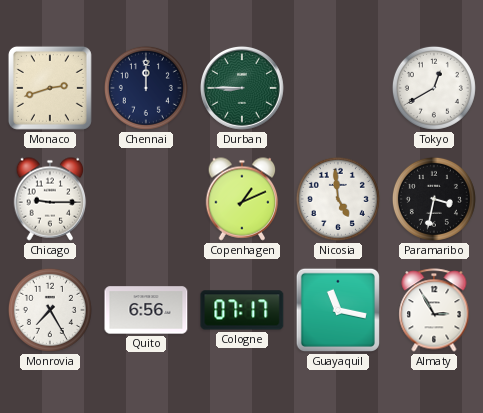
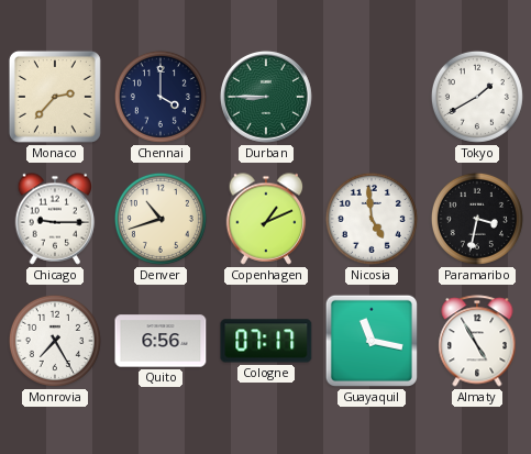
Monaco: 2:42 -> 2:37
Chennai: 12:00 -> 4:00
Tokyo: 12:40 -> 1:40
Denver: none -> 10:42
Almaty: 2:55 -> 4:55
